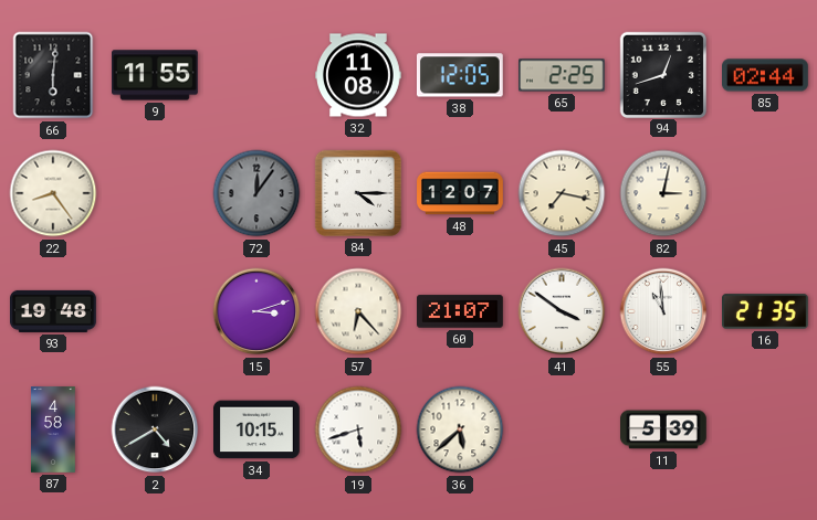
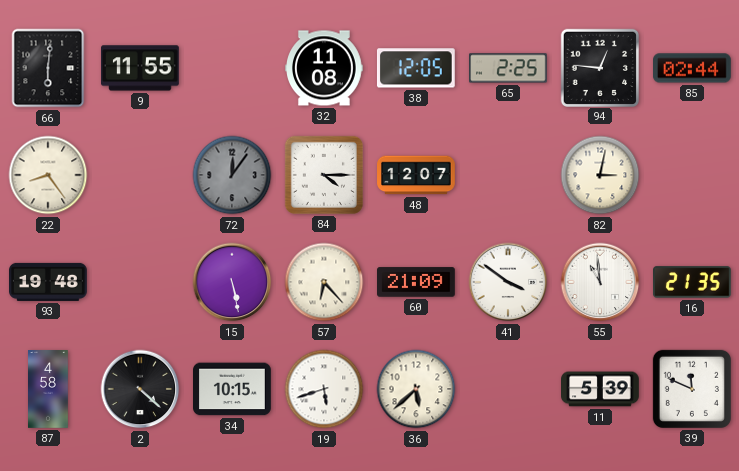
94: 12:42 -> 12:46
45: 7:17 -> none
15: 3:12 -> 5:28
60: 21:07 -> 21:09
2: 4:40 -> 4:22
39: none -> 11:49
